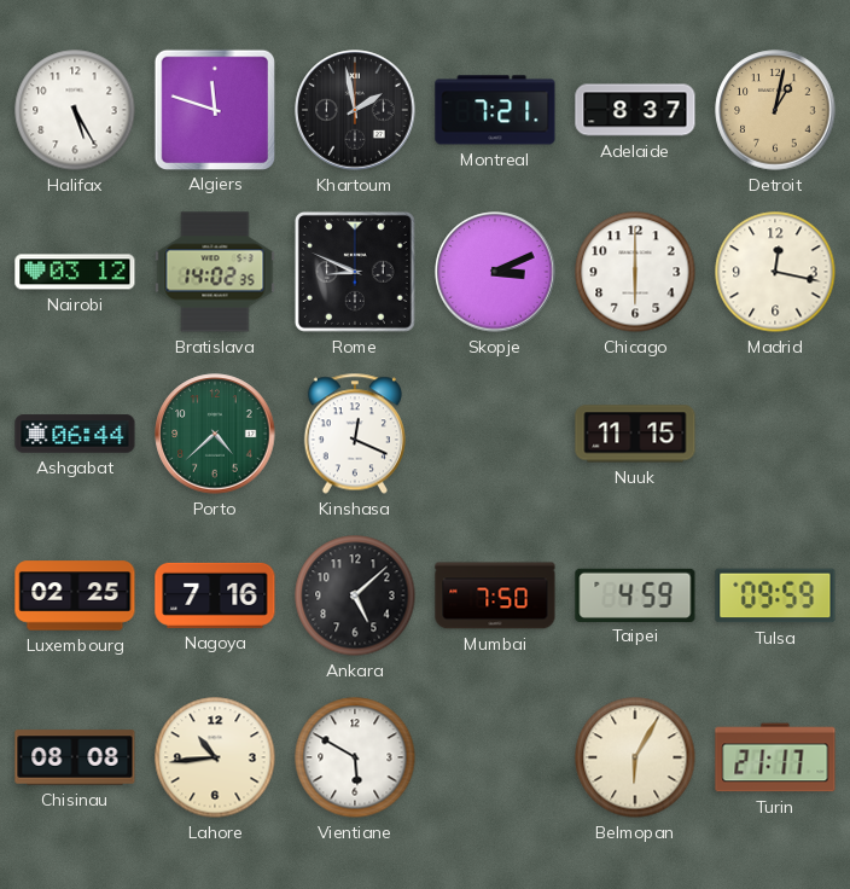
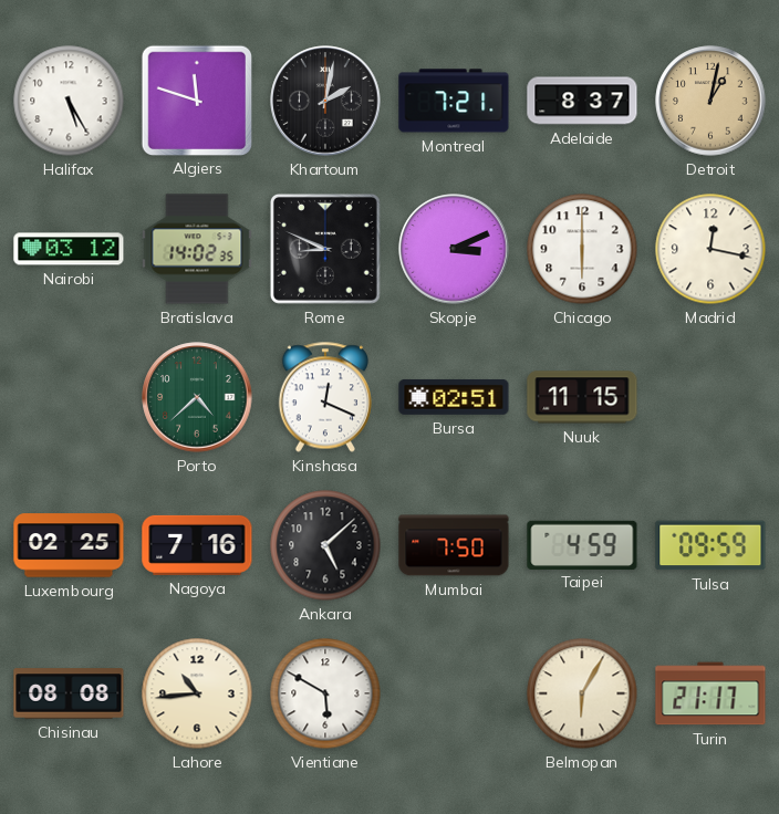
Khartoum: 1:58 -> 2:02
Ashgabat: 06:44 -> none
Bursa: none -> 02:51
